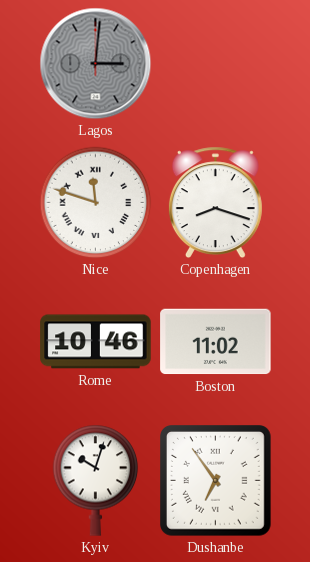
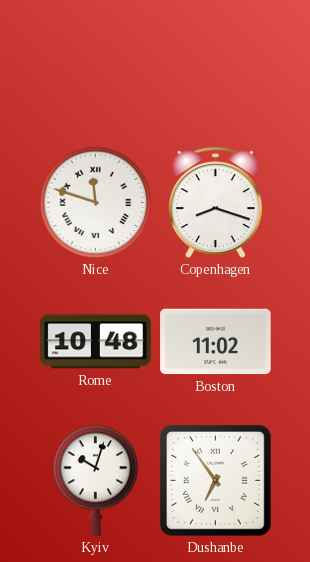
Lagos: 3:01 -> none
Rome: 10:46 -> 10:48
